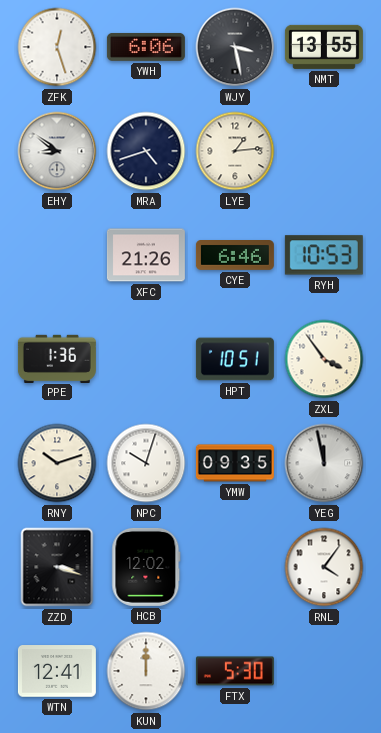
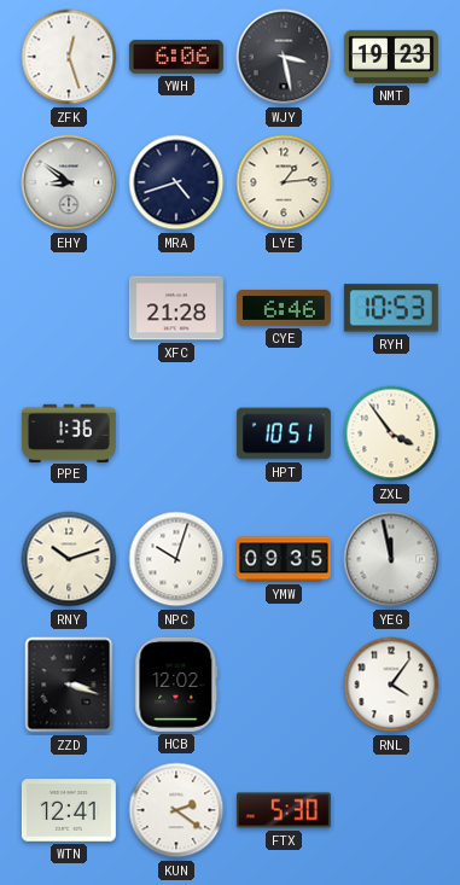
NMT: 13:55 -> 19:23
XFC: 21:26 -> 21:28
KUN: 12:00 -> 2:21
